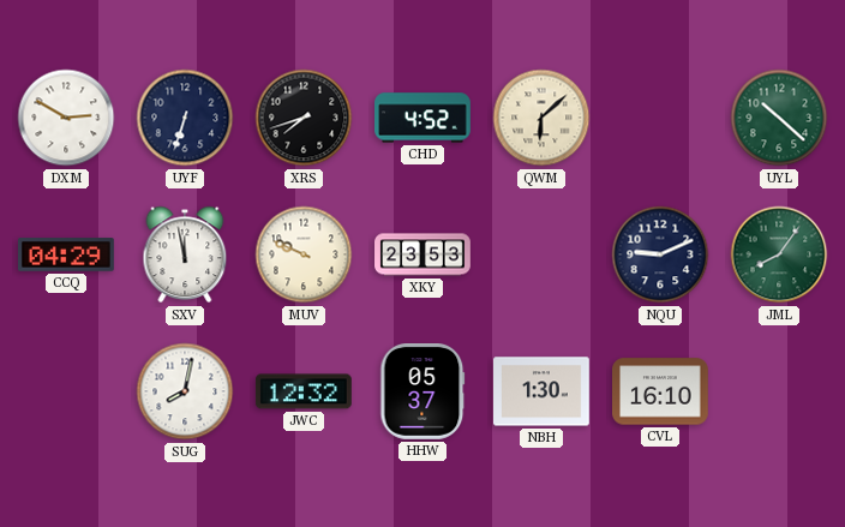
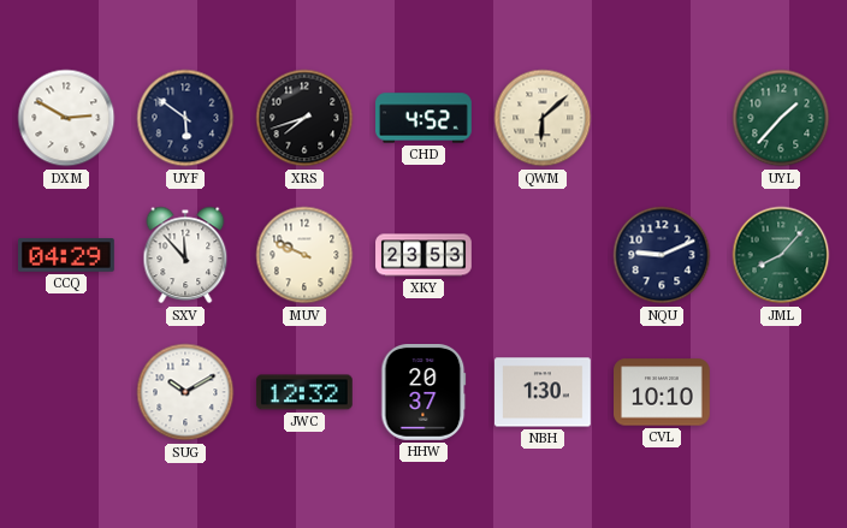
UYF: 6:33 -> 5:51
UYL: 10:22 -> 1:37
SXV: 11:58 -> 11:53
JML: 8:06 -> 8:07
SUG: 8:02 -> 10:10
HHW: 05:37 -> 20:37
CVL: 16:10 -> 10:10
